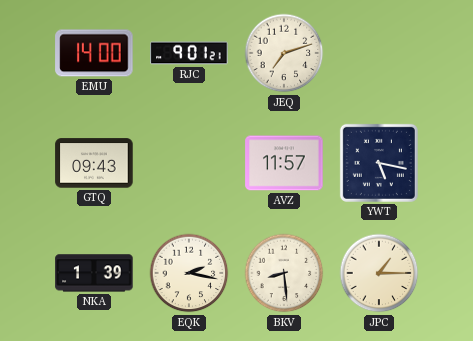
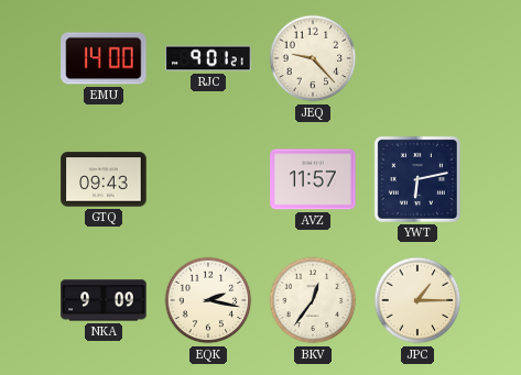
JEQ: 7:12 -> 9:23
YWT: 5:17 -> 6:13
NKA: 1:39 -> 9:09
BKV: 8:29 -> 12:36
